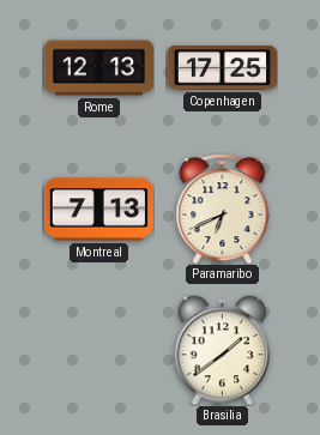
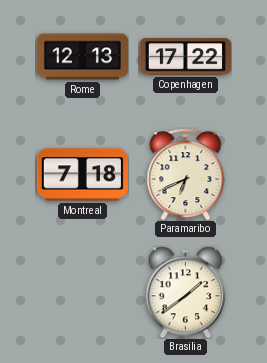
Copenhagen: 17:25 -> 17:22
Montreal: 7:13 -> 7:18
